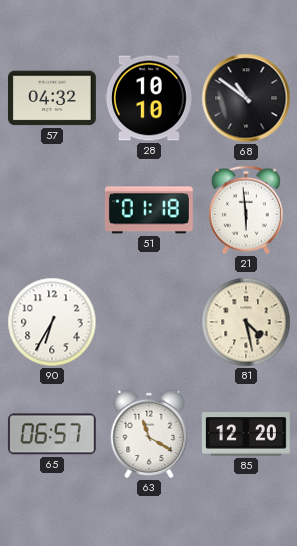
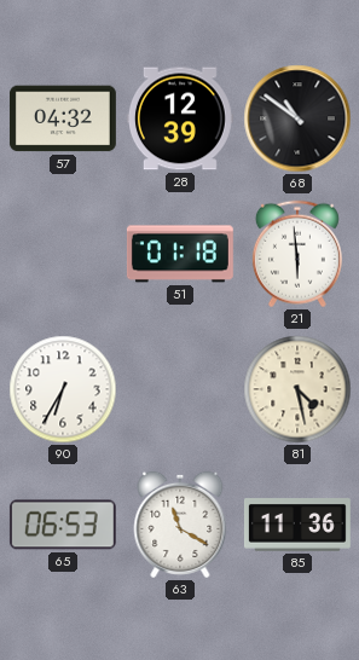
28: 10:10 -> 12:39
65: 06:57 -> 06:53
85: 12:20 -> 11:36
